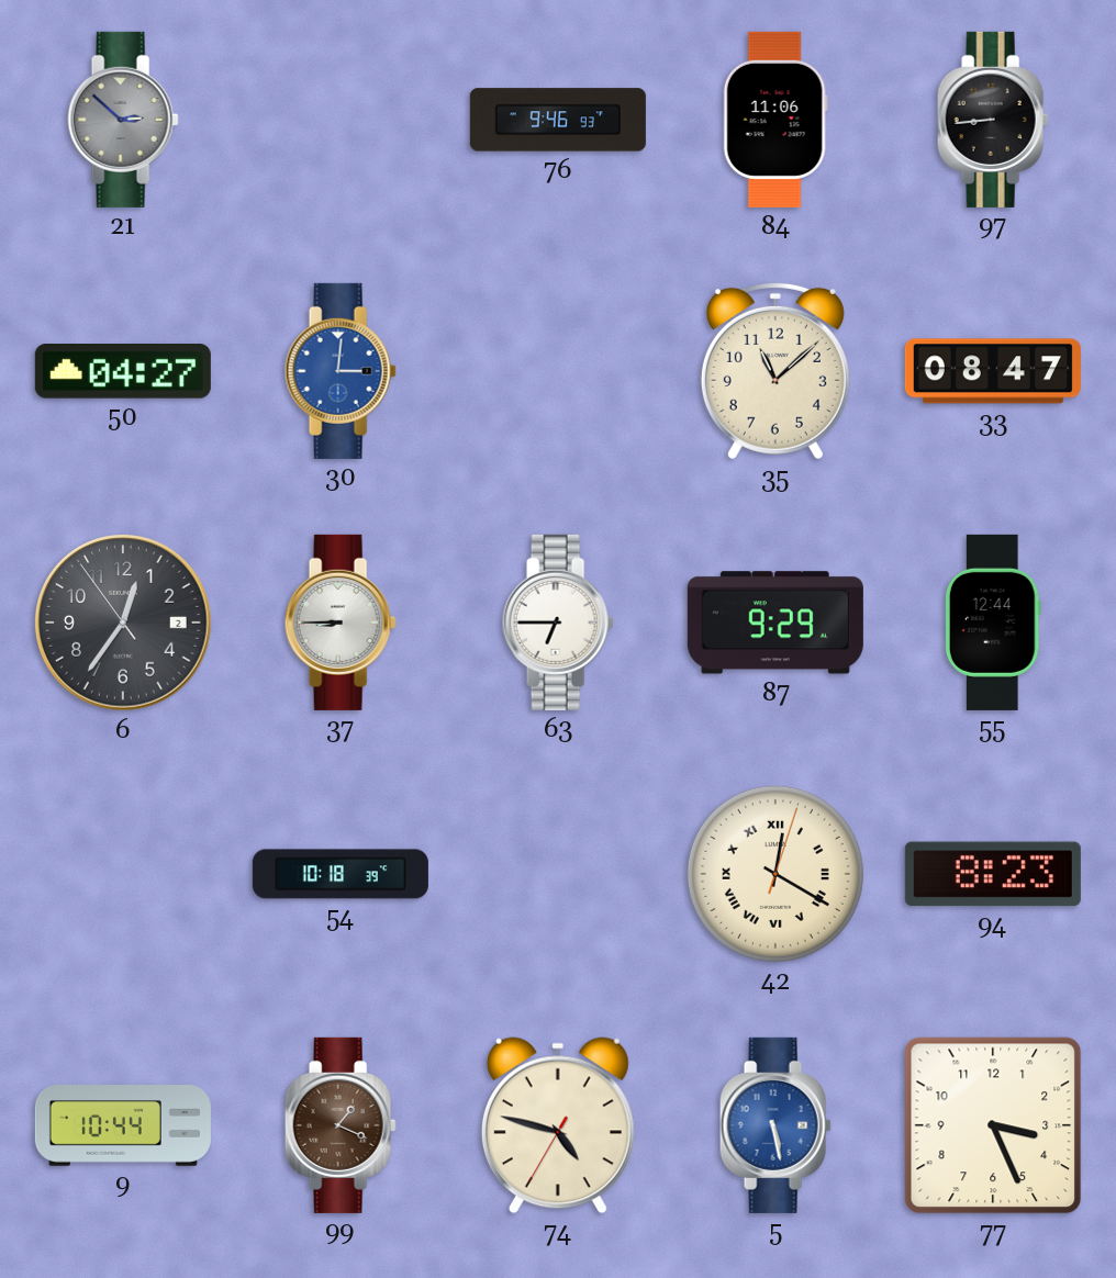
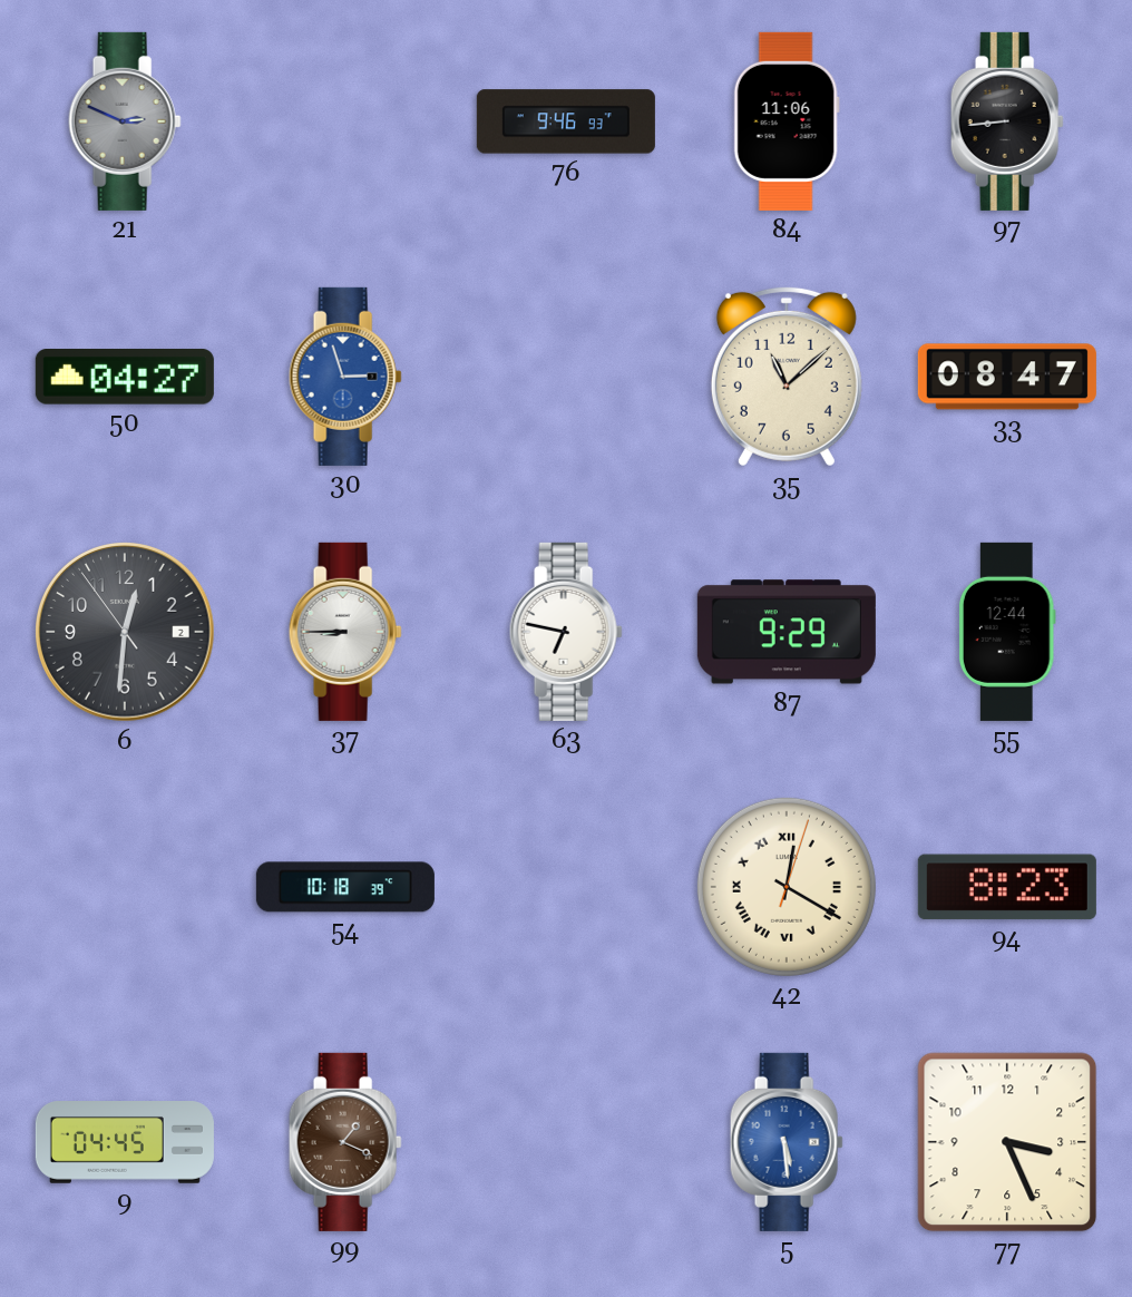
21: 2:52 -> 2:49
30: 3:01 -> 2:57
6: 12:35 -> 12:30
63: 6:45 -> 6:47
9: 10:44 -> 04:45
74: 4:47 -> none
5: 5:28 -> 5:29
